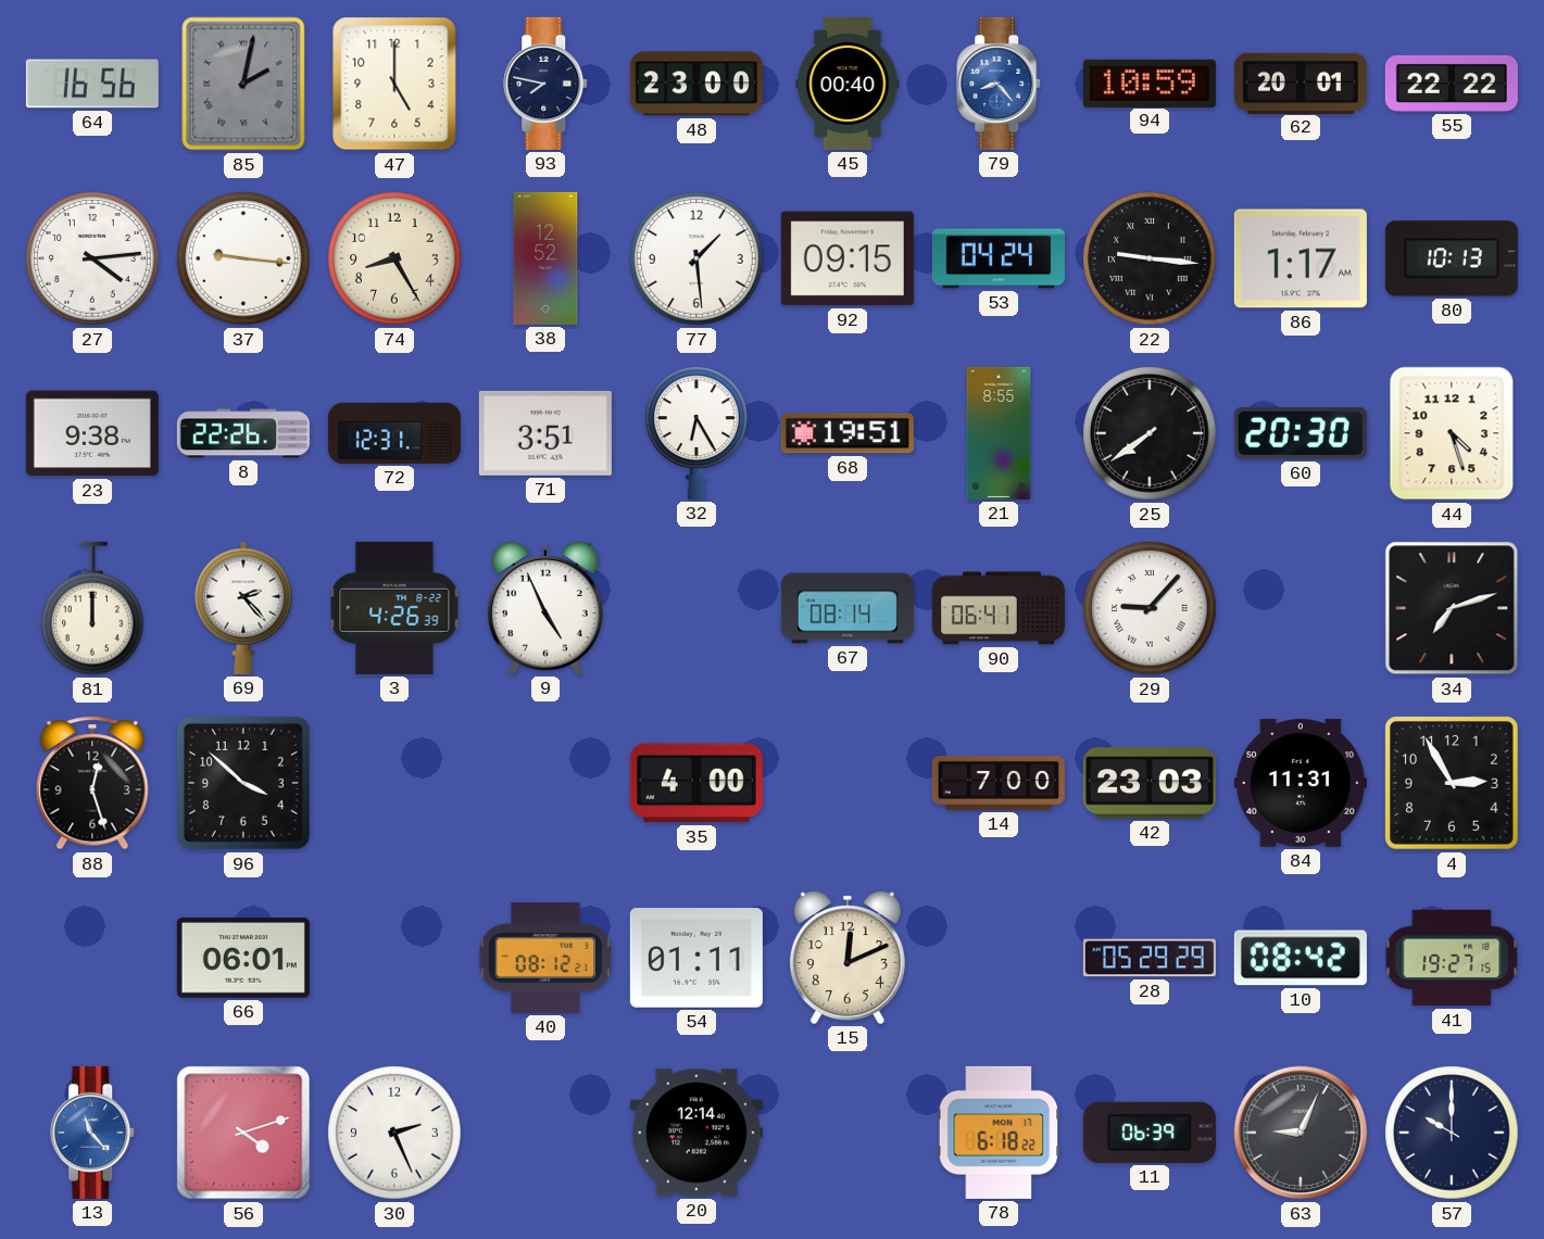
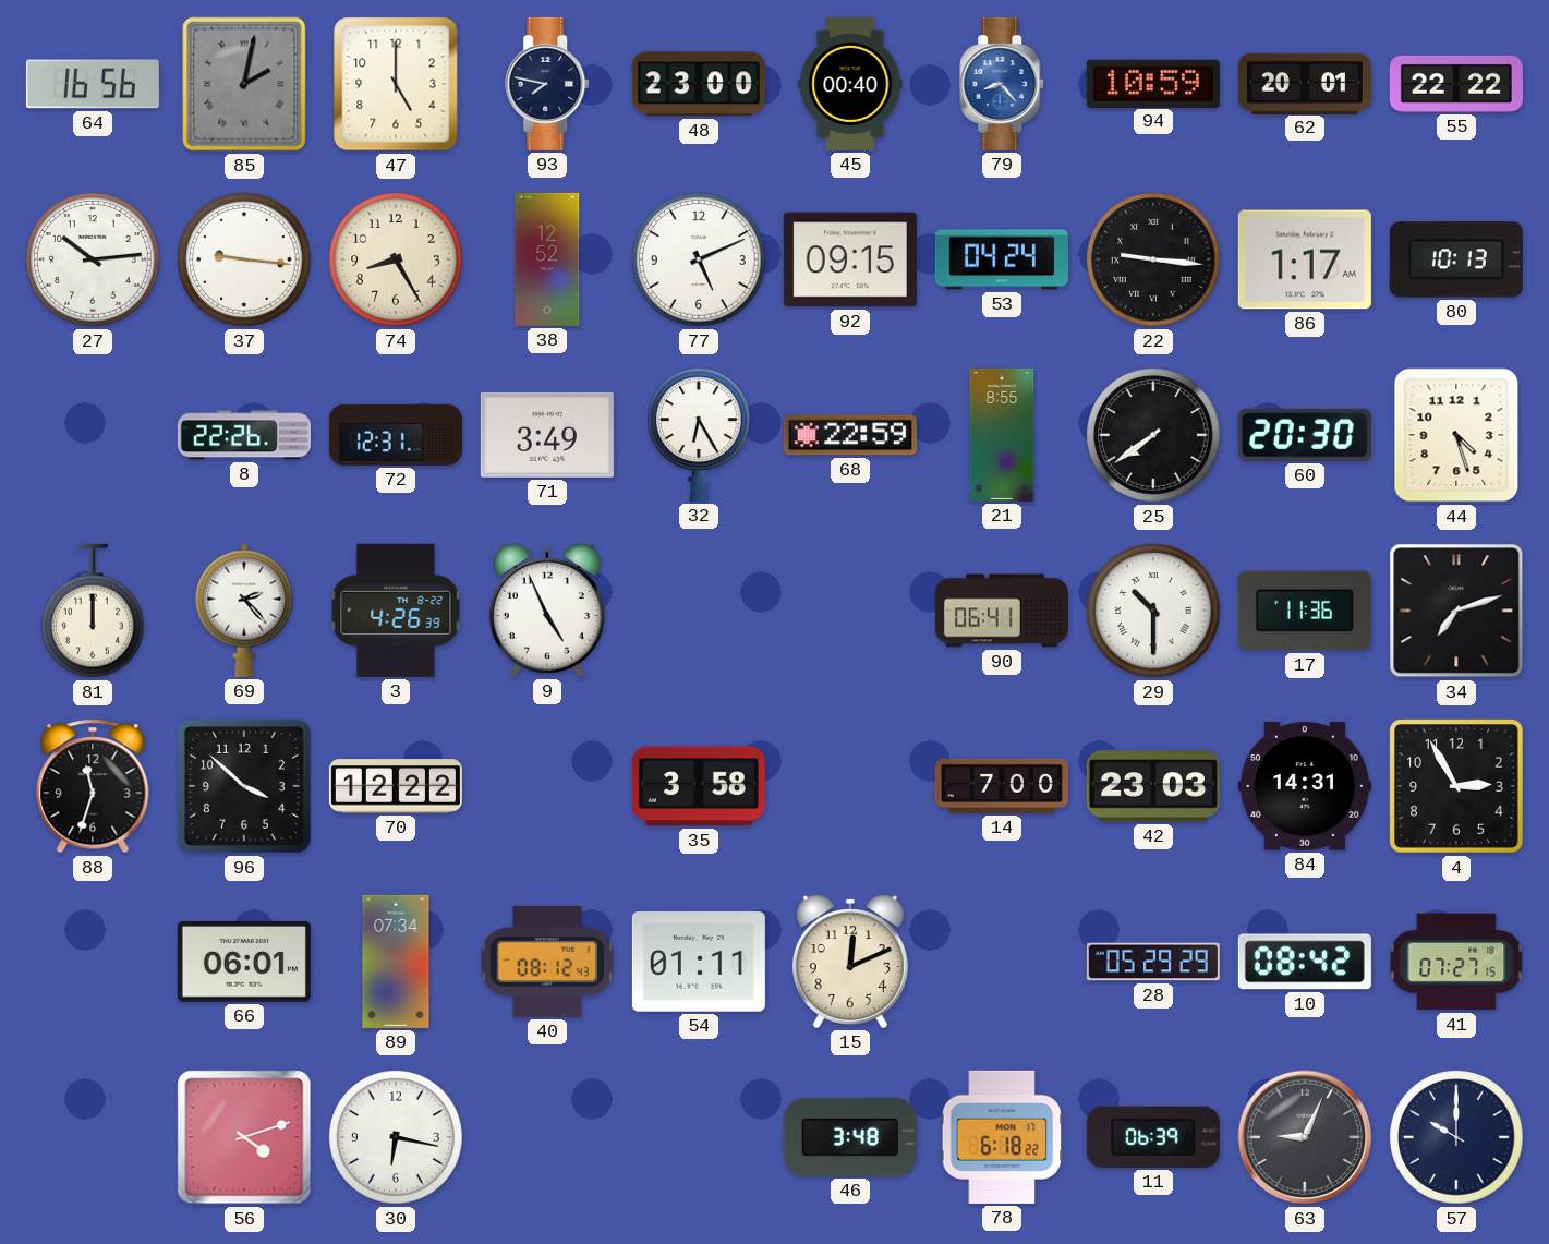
27: 4:14 -> 10:14
77: 1:29 -> 5:11
23: 9:38 -> none
71: 3:51 -> 3:49
68: 19:51 -> 22:59
67: 08:14 -> none
29: 9:07 -> 10:30
17: none -> 11:36
88: 12:27 -> 11:33
70: none -> 12:22
35: 4:00 -> 3:58
84: 11:31 -> 14:31
89: none -> 07:34
40: 08:12:21 -> 08:12:43
41: 19:27 -> 07:27
13: 11:23 -> none
30: 2:26 -> 6:17
20: 12:14 -> none
46: none -> 3:48
